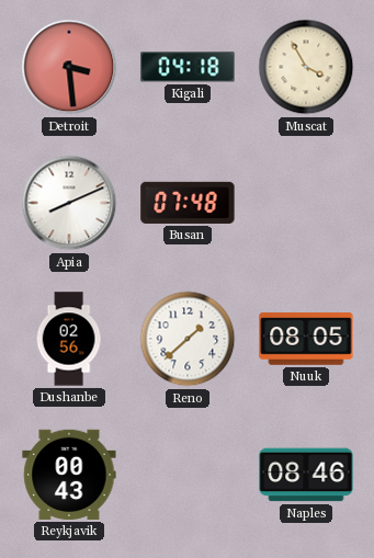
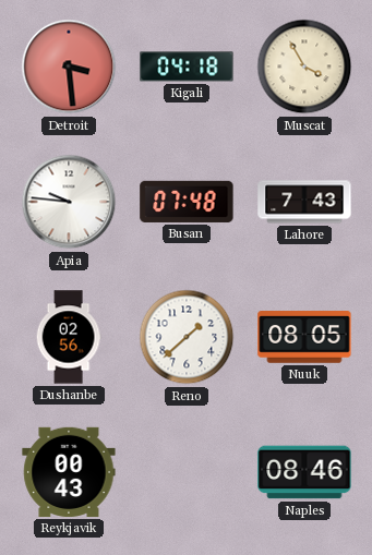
Apia: 8:11 -> 9:46
Lahore: none -> 7:43
